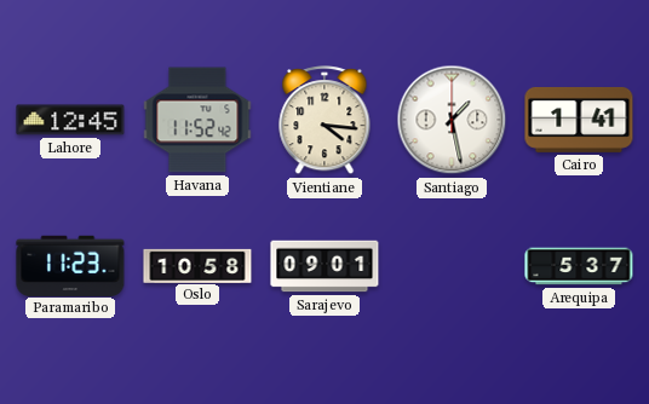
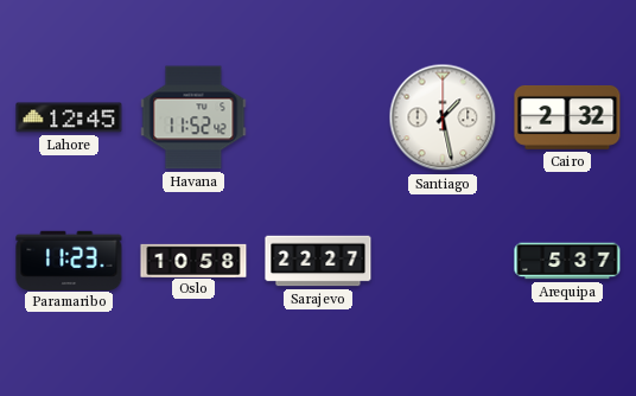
Vientiane: 4:16 -> none
Cairo: 1:41 -> 2:32
Sarajevo: 09:01 -> 22:27
